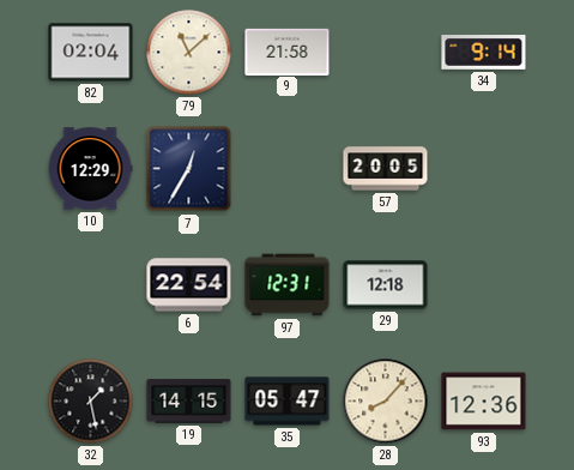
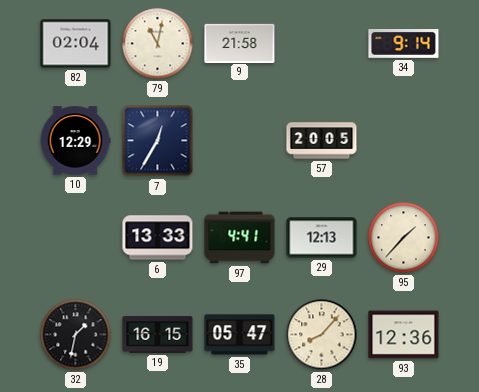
79: 11:08 -> 11:02
6: 22:54 -> 13:33
97: 12:31 -> 4:41
29: 12:18 -> 12:13
95: none -> 1:37
32: 1:28 -> 1:32
19: 14:15 -> 16:15
